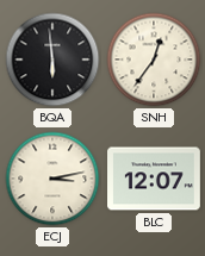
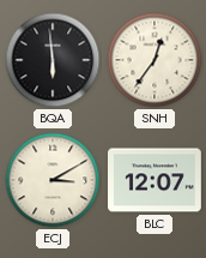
ECJ: 3:13 -> 3:10
